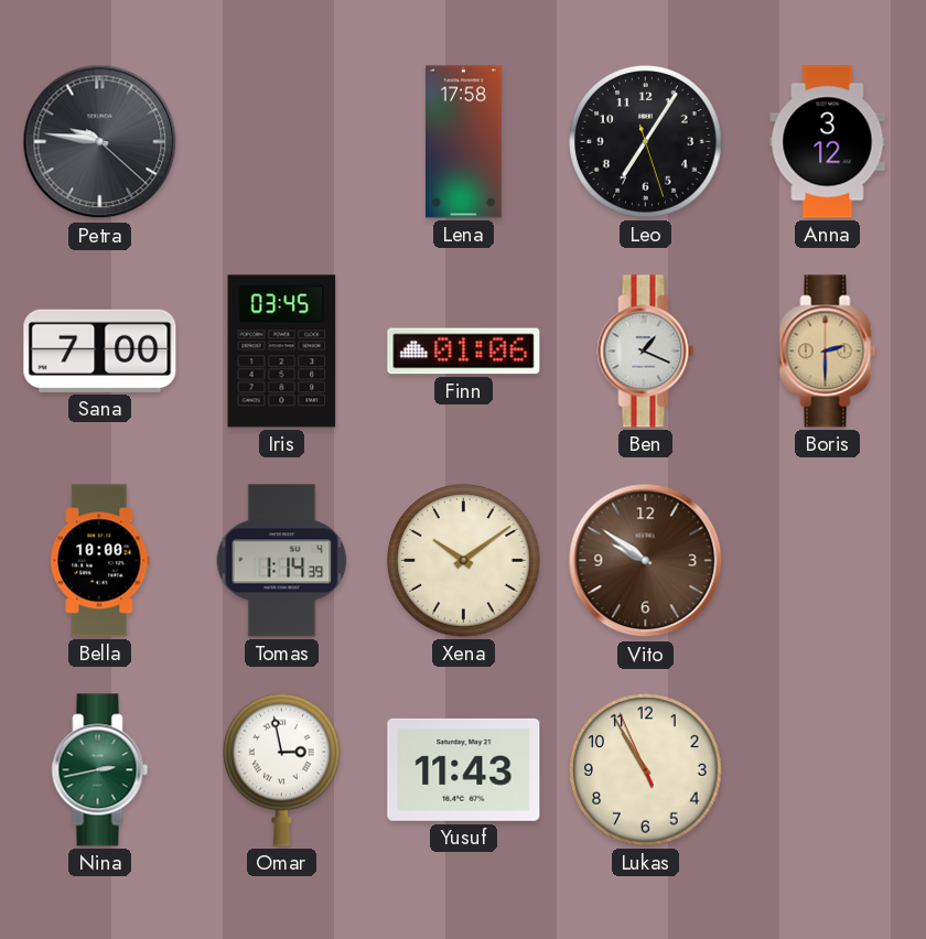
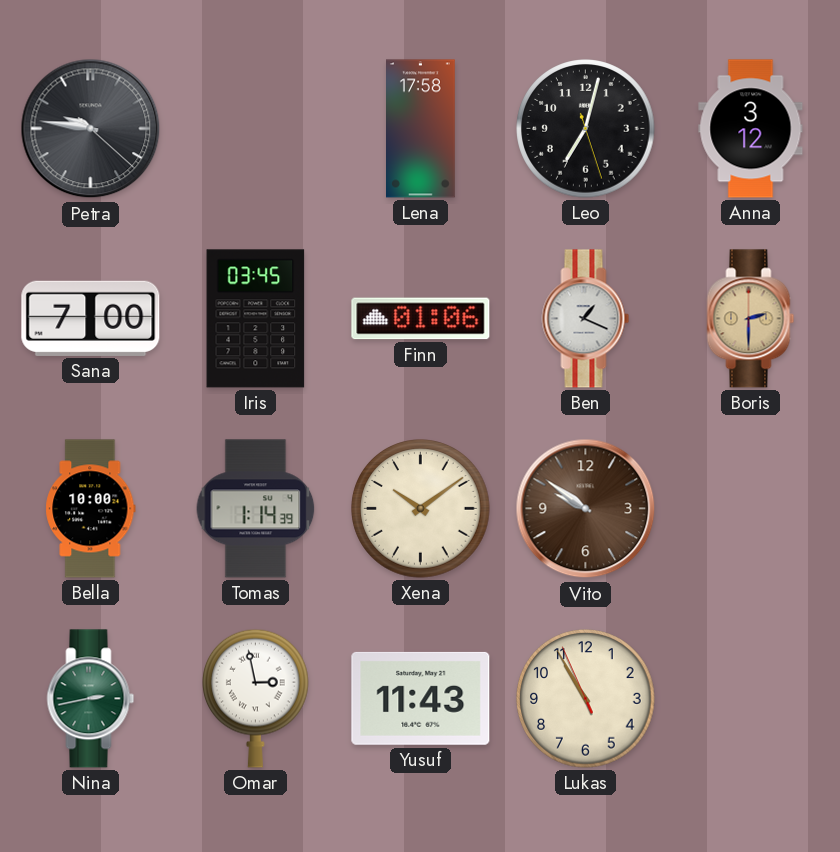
Leo: 7:05 -> 7:02
